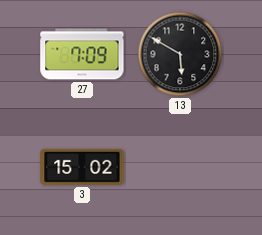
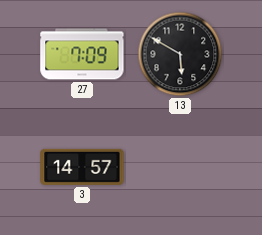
3: 15:02 -> 14:57
